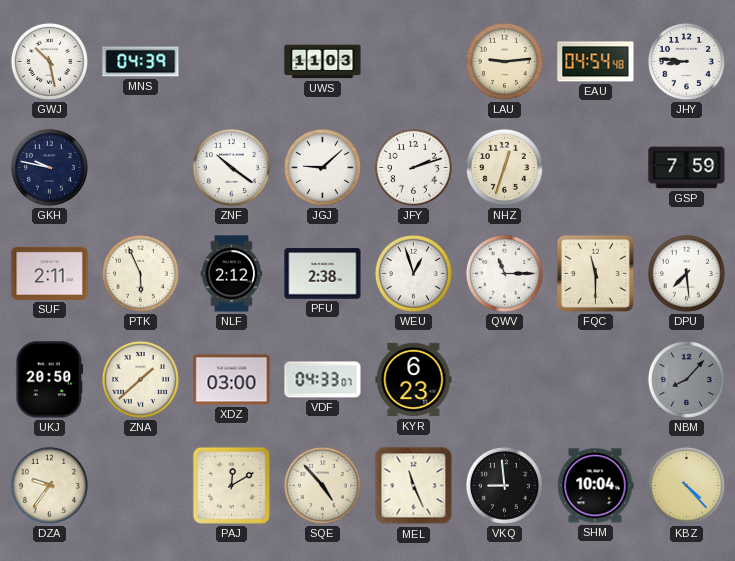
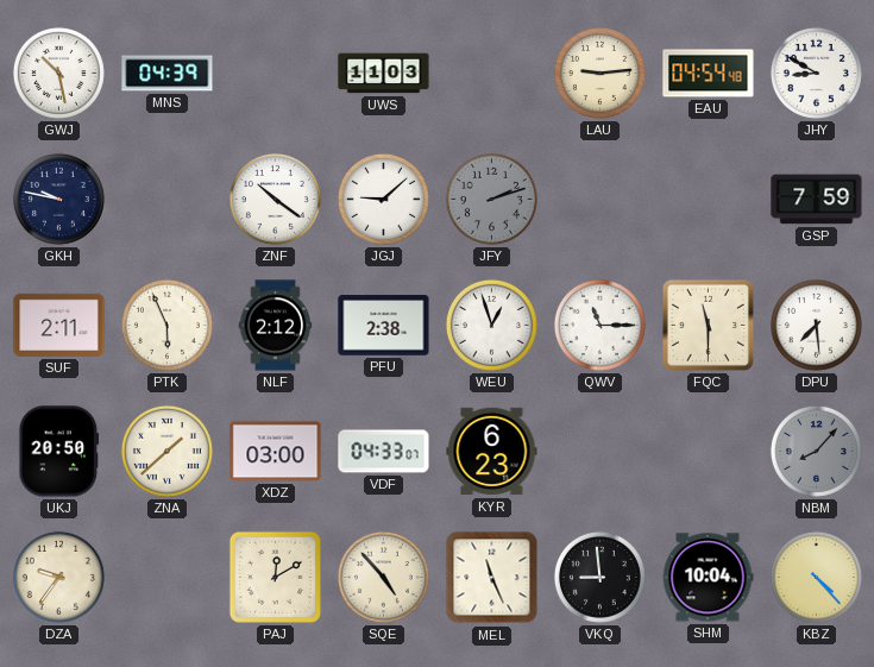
JHY: 8:46 -> 8:50
JFY dial: white -> grey
NHZ: 12:33 -> none
